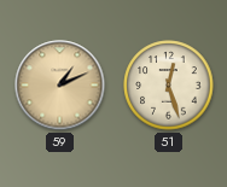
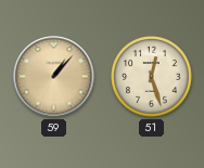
59: 1:11 -> 1:07
